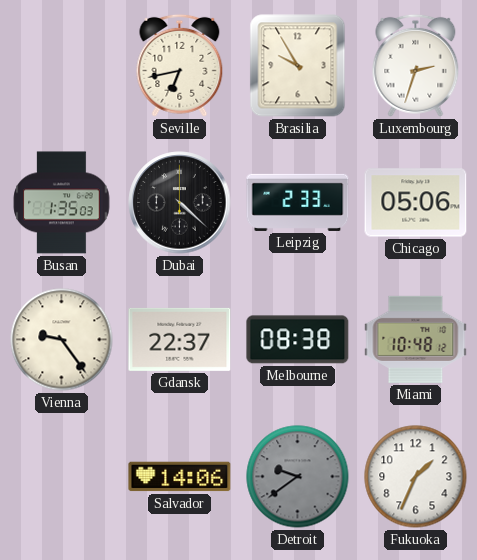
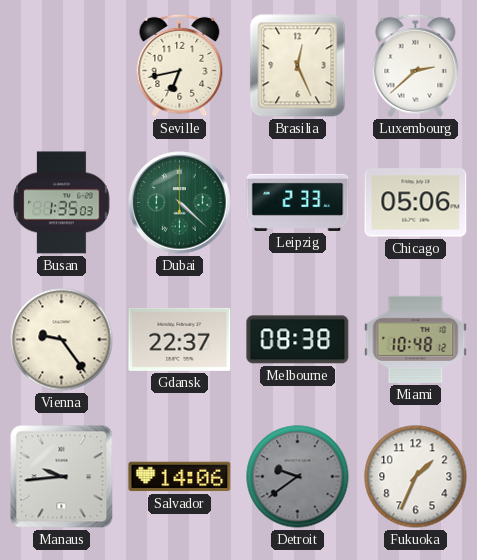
Brasilia: 9:55 -> 12:26
Luxembourg: 2:33 -> 2:38
Dubai dial: black -> green
Manaus: none -> 9:44
